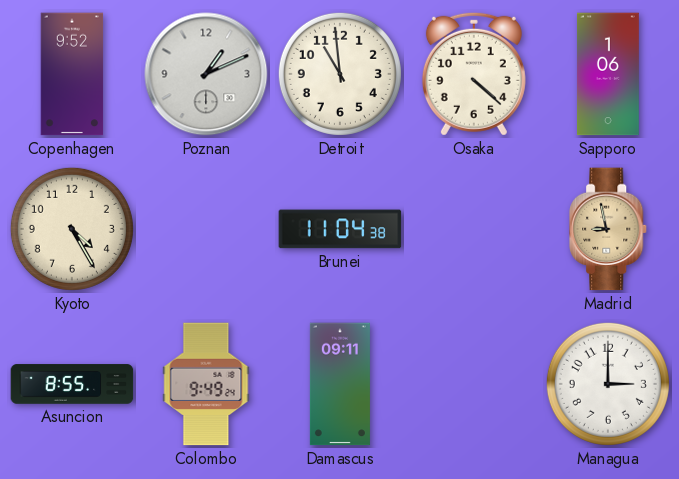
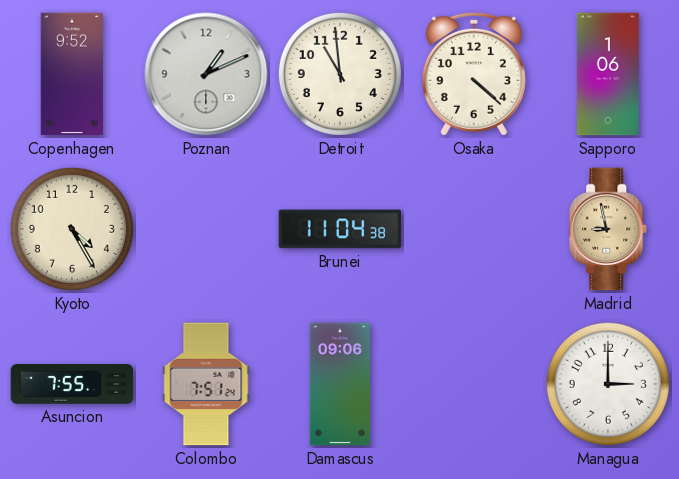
Asuncion: 8:55 -> 7:55
Colombo: 9:49 -> 7:51
Damascus: 09:11 -> 09:06
